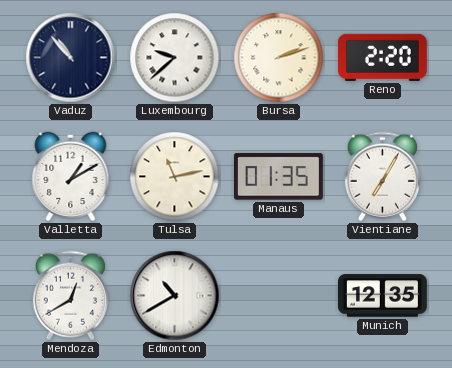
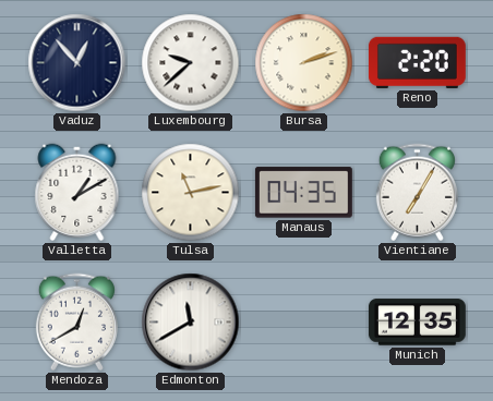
Vaduz: 10:53 -> 12:53
Manaus: 01:35 -> 04:35
Edmonton: 10:40 -> 11:40
